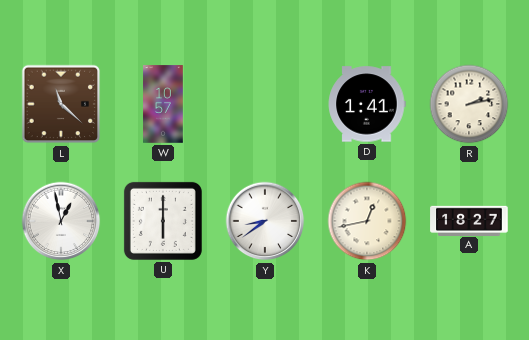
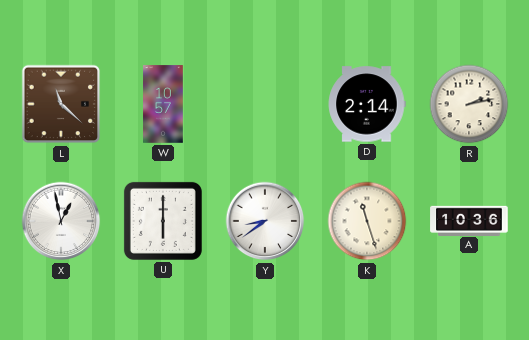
D: 1:41 -> 2:14
K: 12:43 -> 11:27
A: 18:27 -> 10:36
